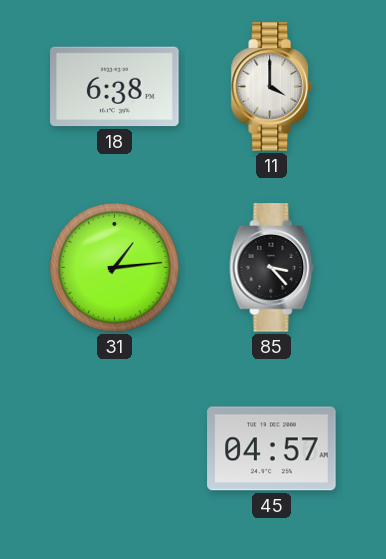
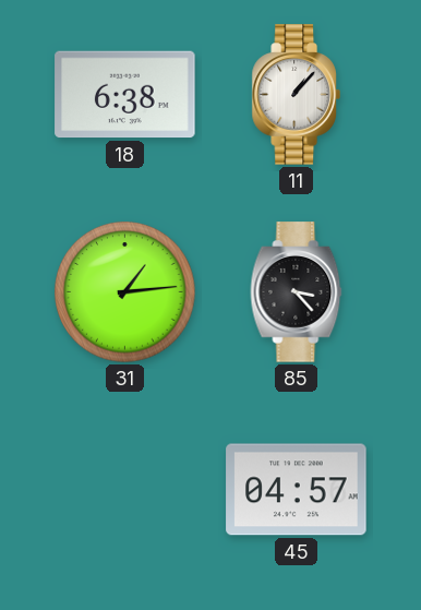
11: 4:00 -> 1:07
